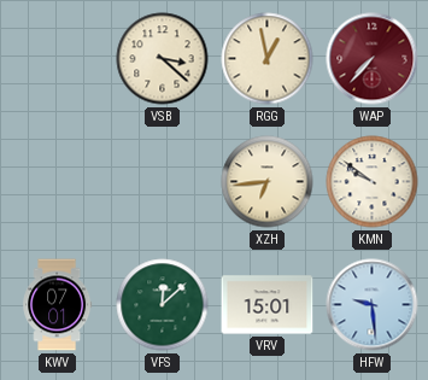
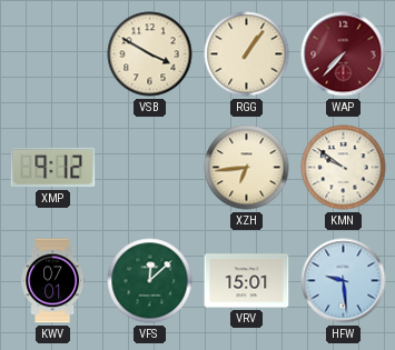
VSB: 3:22 -> 3:50
RGG: 12:58 -> 1:06
XMP: none -> 9:12
